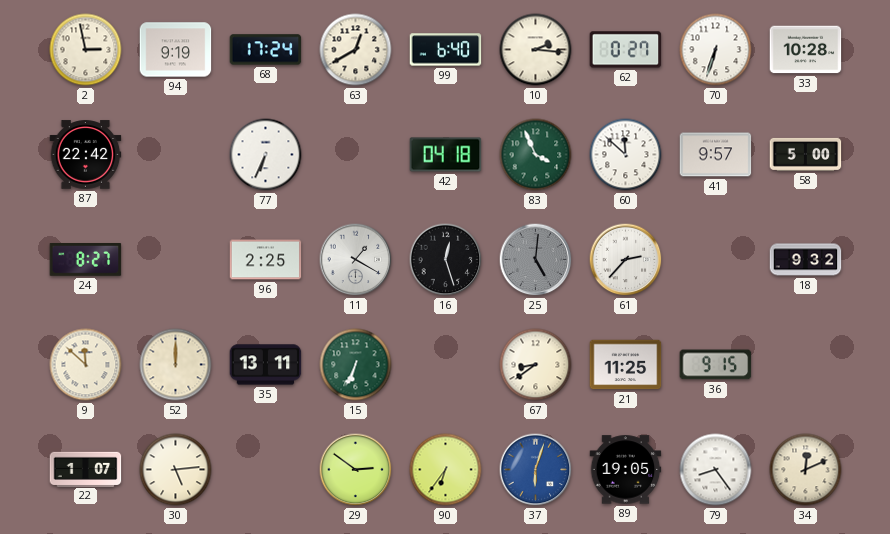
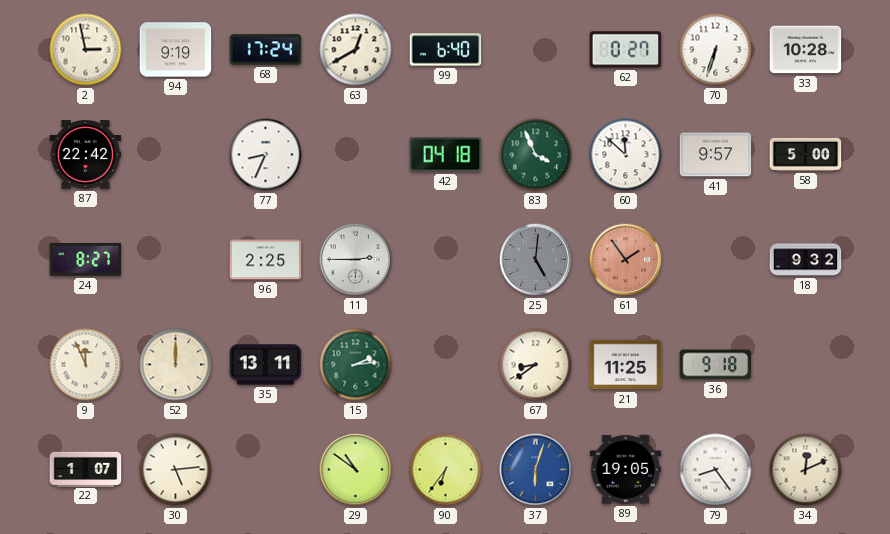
10: 2:16 -> none
77: 6:34 -> 8:34
11: 1:20 -> 2:45
16: 12:27 -> none
61: 2:37 -> 1:54
61 dial: white -> salmon
9: 11:52 -> 11:56
15: 6:34 -> 2:14
36: 9:15 -> 9:18
29: 2:51 -> 10:51
